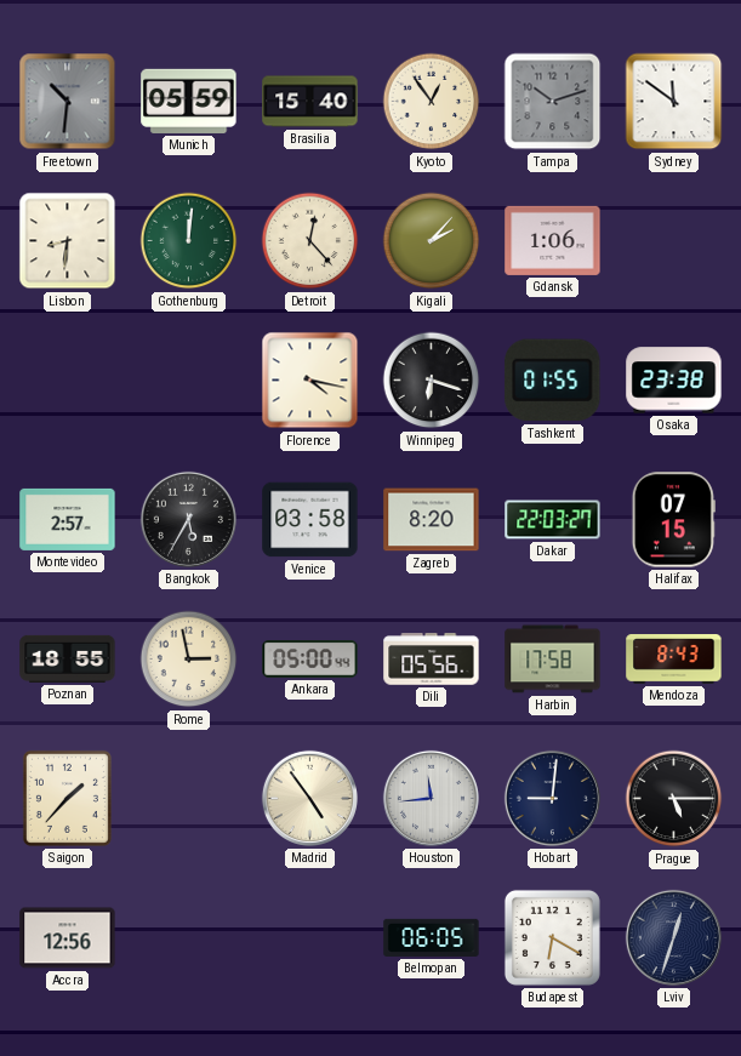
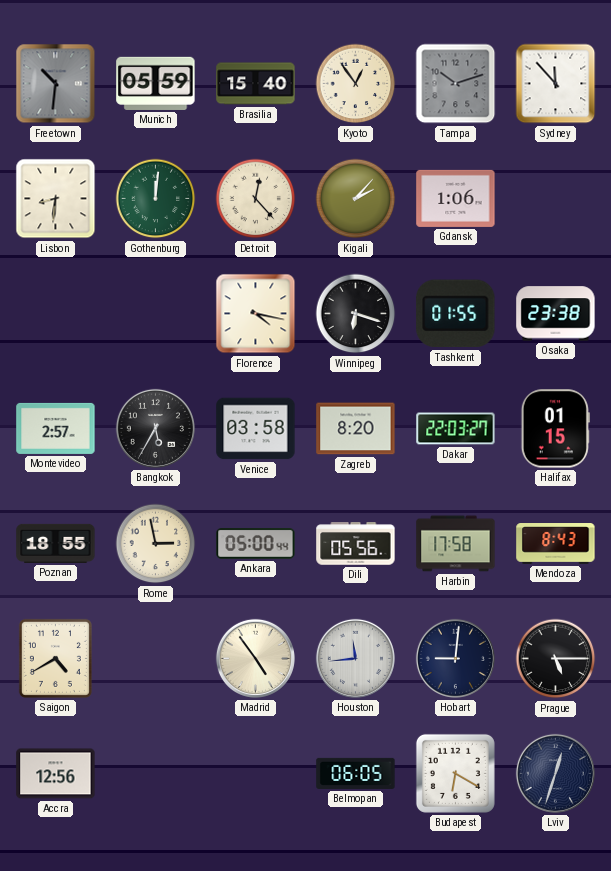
Sydney: 11:51 -> 11:53
Halifax: 07:15 -> 01:15
Saigon: 1:37 -> 4:40
